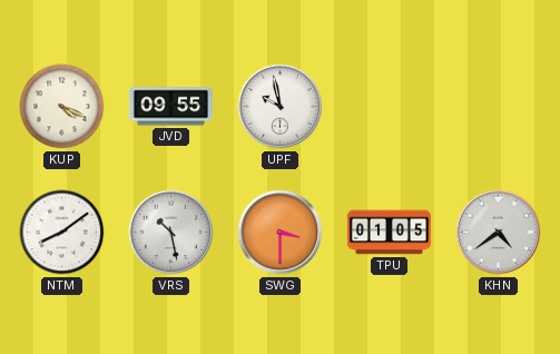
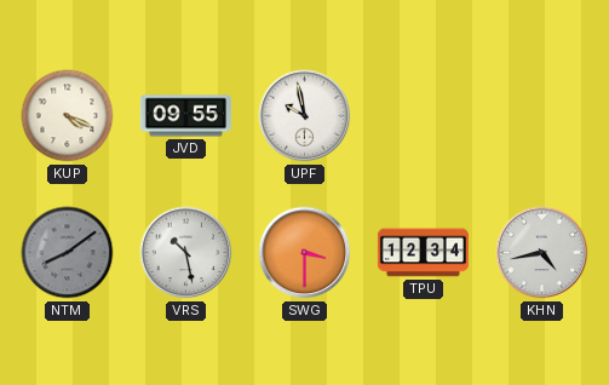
NTM dial: white -> grey
TPU: 01:05 -> 12:34
KHN: 4:39 -> 4:43
